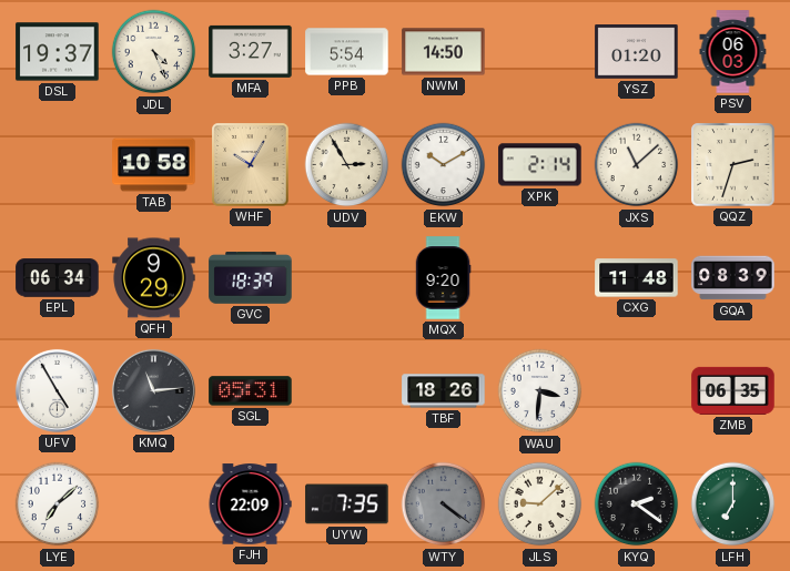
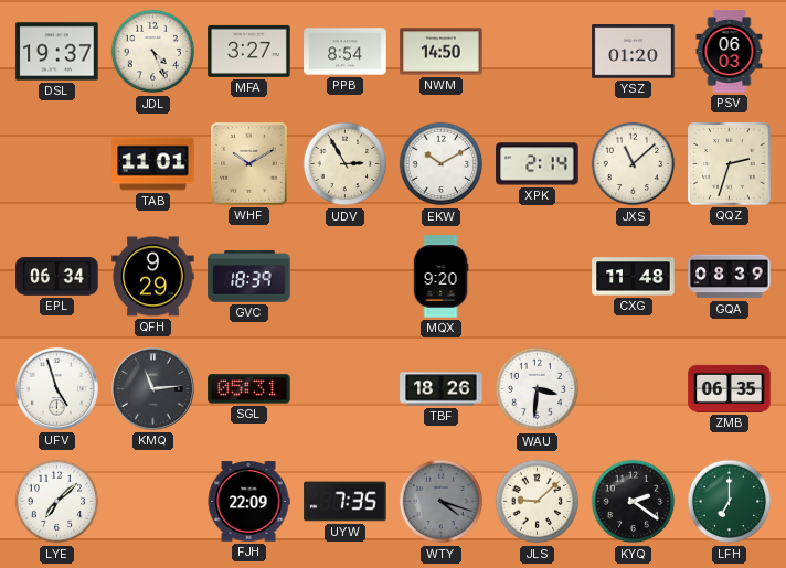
PPB: 5:54 -> 8:54
TAB: 10:58 -> 11:01
WHF: 10:05 -> 10:10
UFV: 4:55 -> 4:57
WTY: 4:21 -> 4:18
